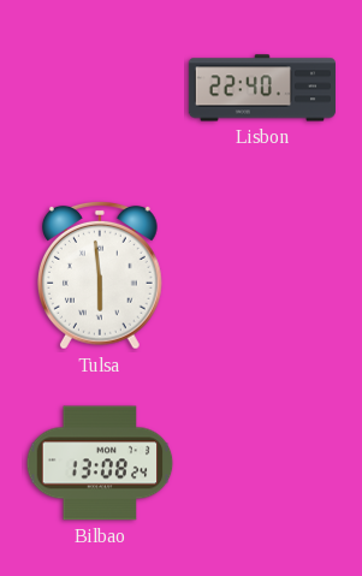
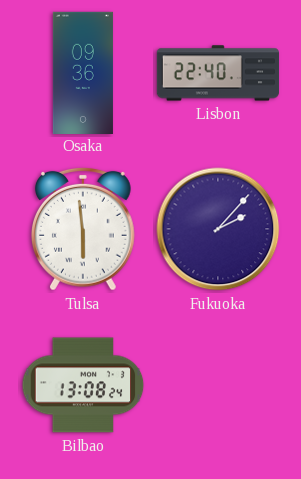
Osaka: none -> 09:36
Fukuoka: none -> 2:07
